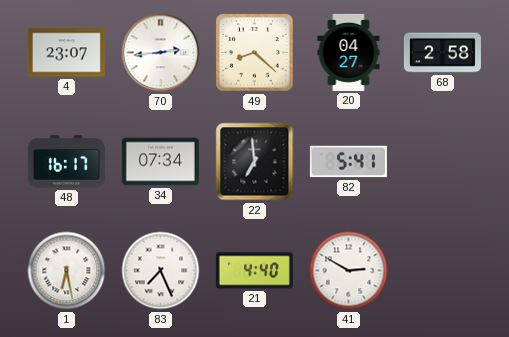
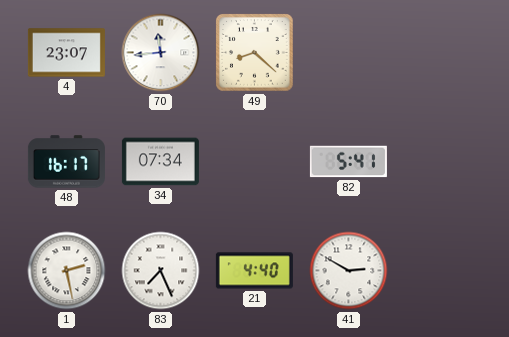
70: 2:44 -> 11:44
20: 04:27 -> none
68: 2:58 -> none
22: 6:59 -> none
1: 6:28 -> 2:28
